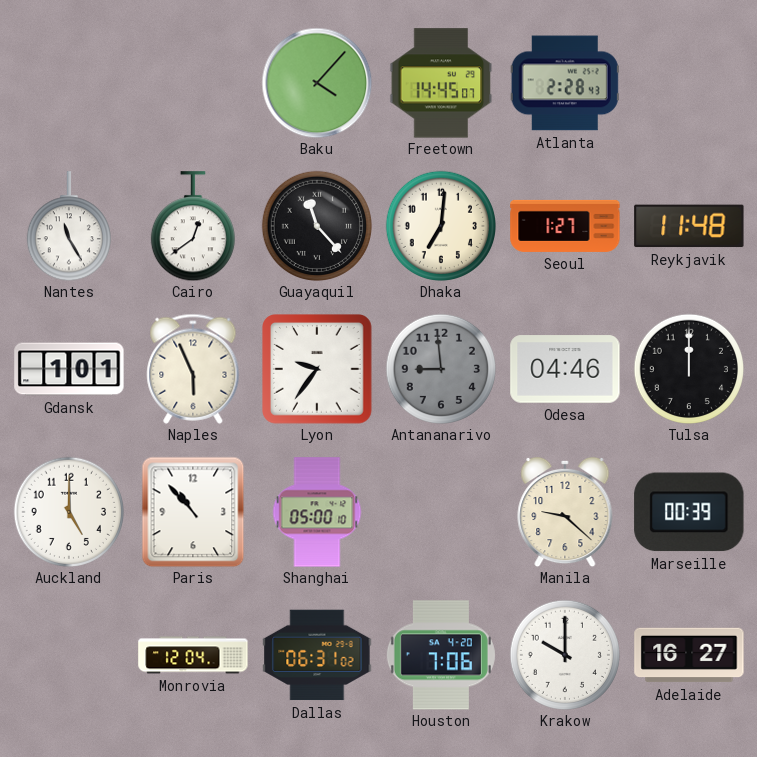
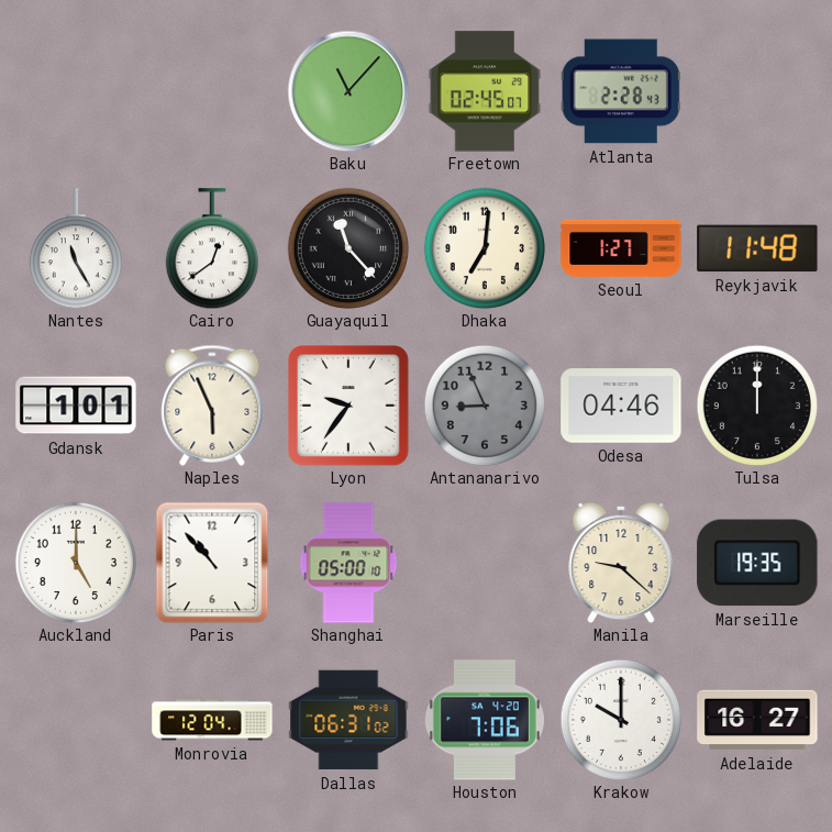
Baku: 4:07 -> 11:07
Freetown: 14:45 -> 02:45
Antananarivo: 8:59 -> 8:56
Marseille: 00:39 -> 19:35
